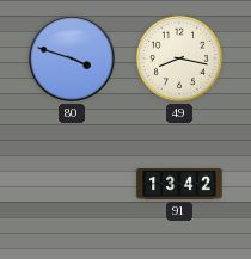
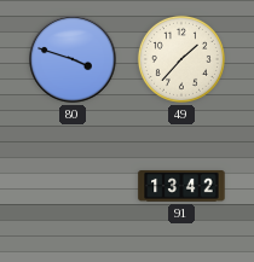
49: 8:17 -> 1:37
